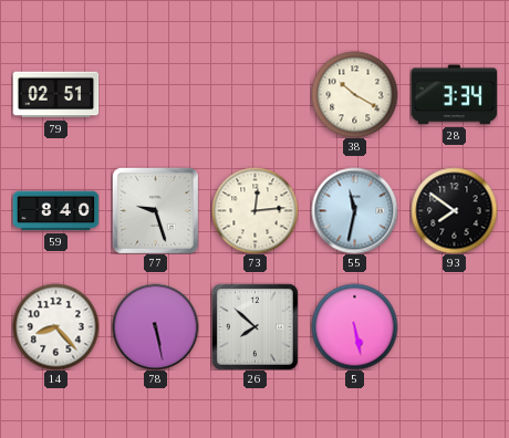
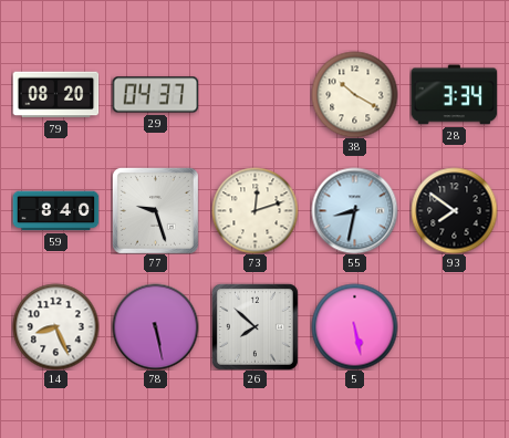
79: 02:51 -> 08:20
29: none -> 04:37
73: 12:14 -> 12:12
55: 11:32 -> 8:32
14: 8:23 -> 8:26
